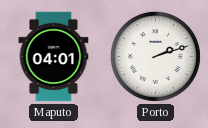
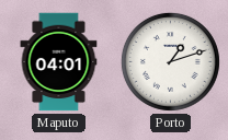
Porto: 2:12 -> 1:12
